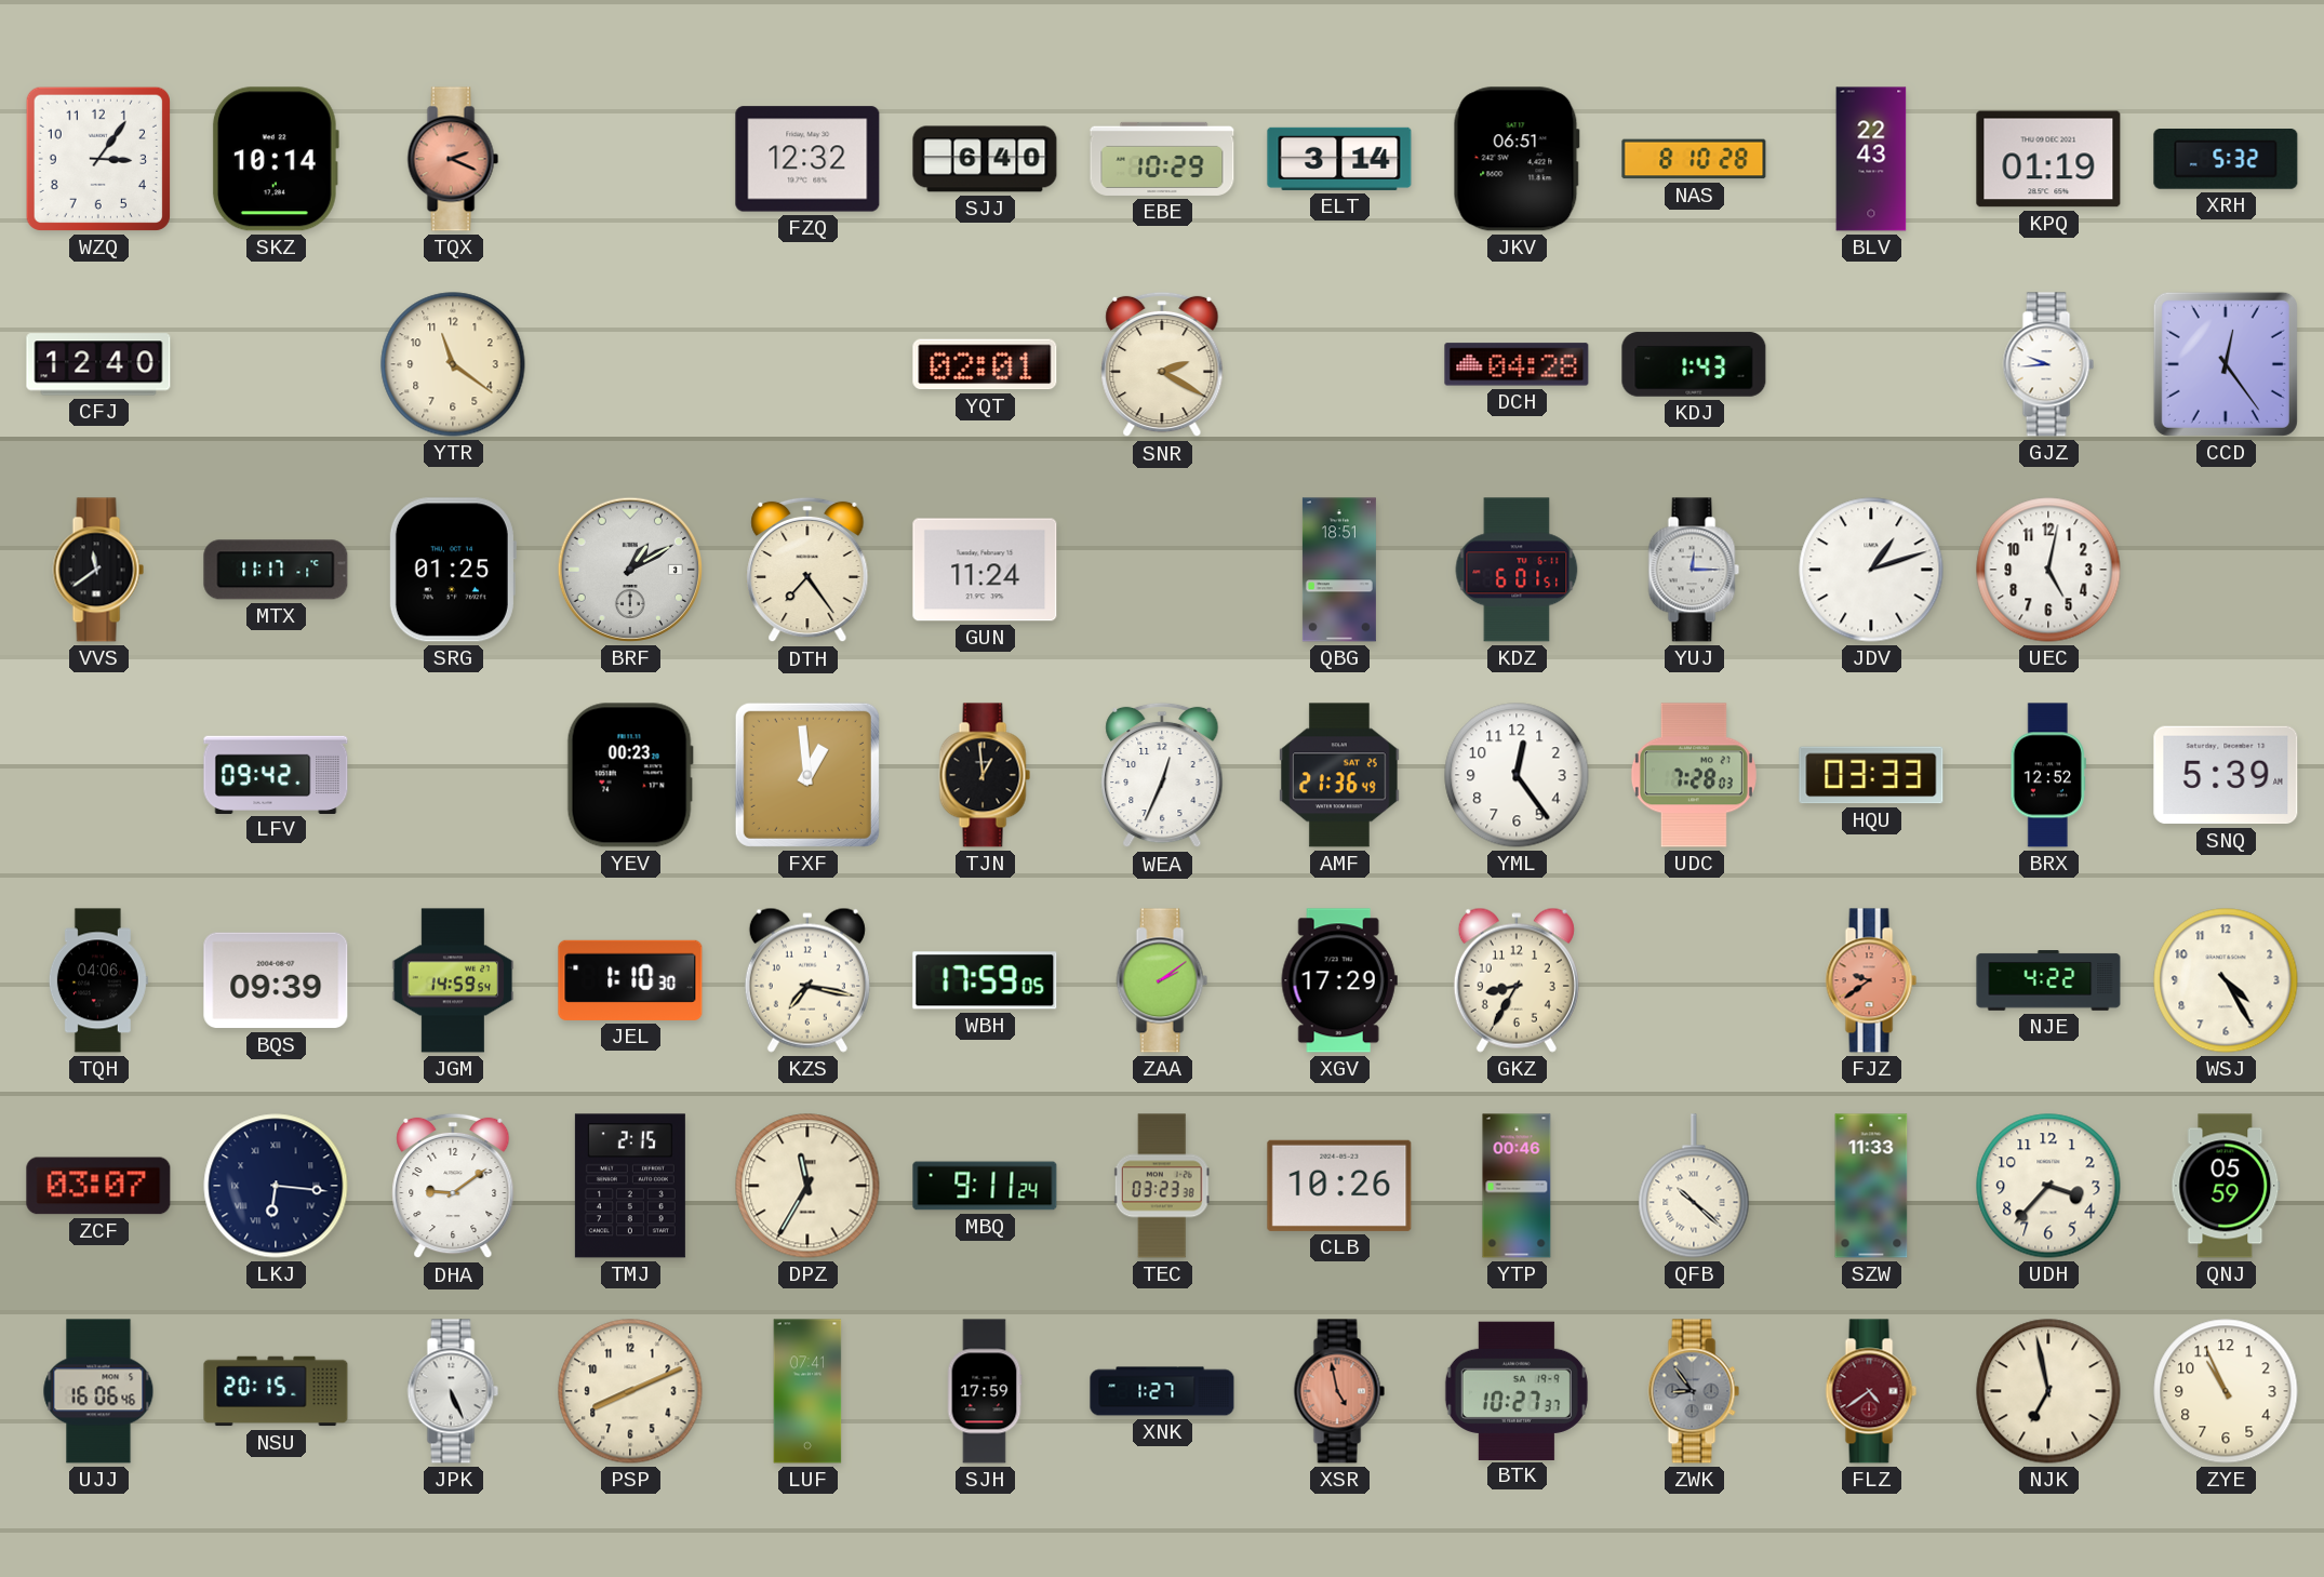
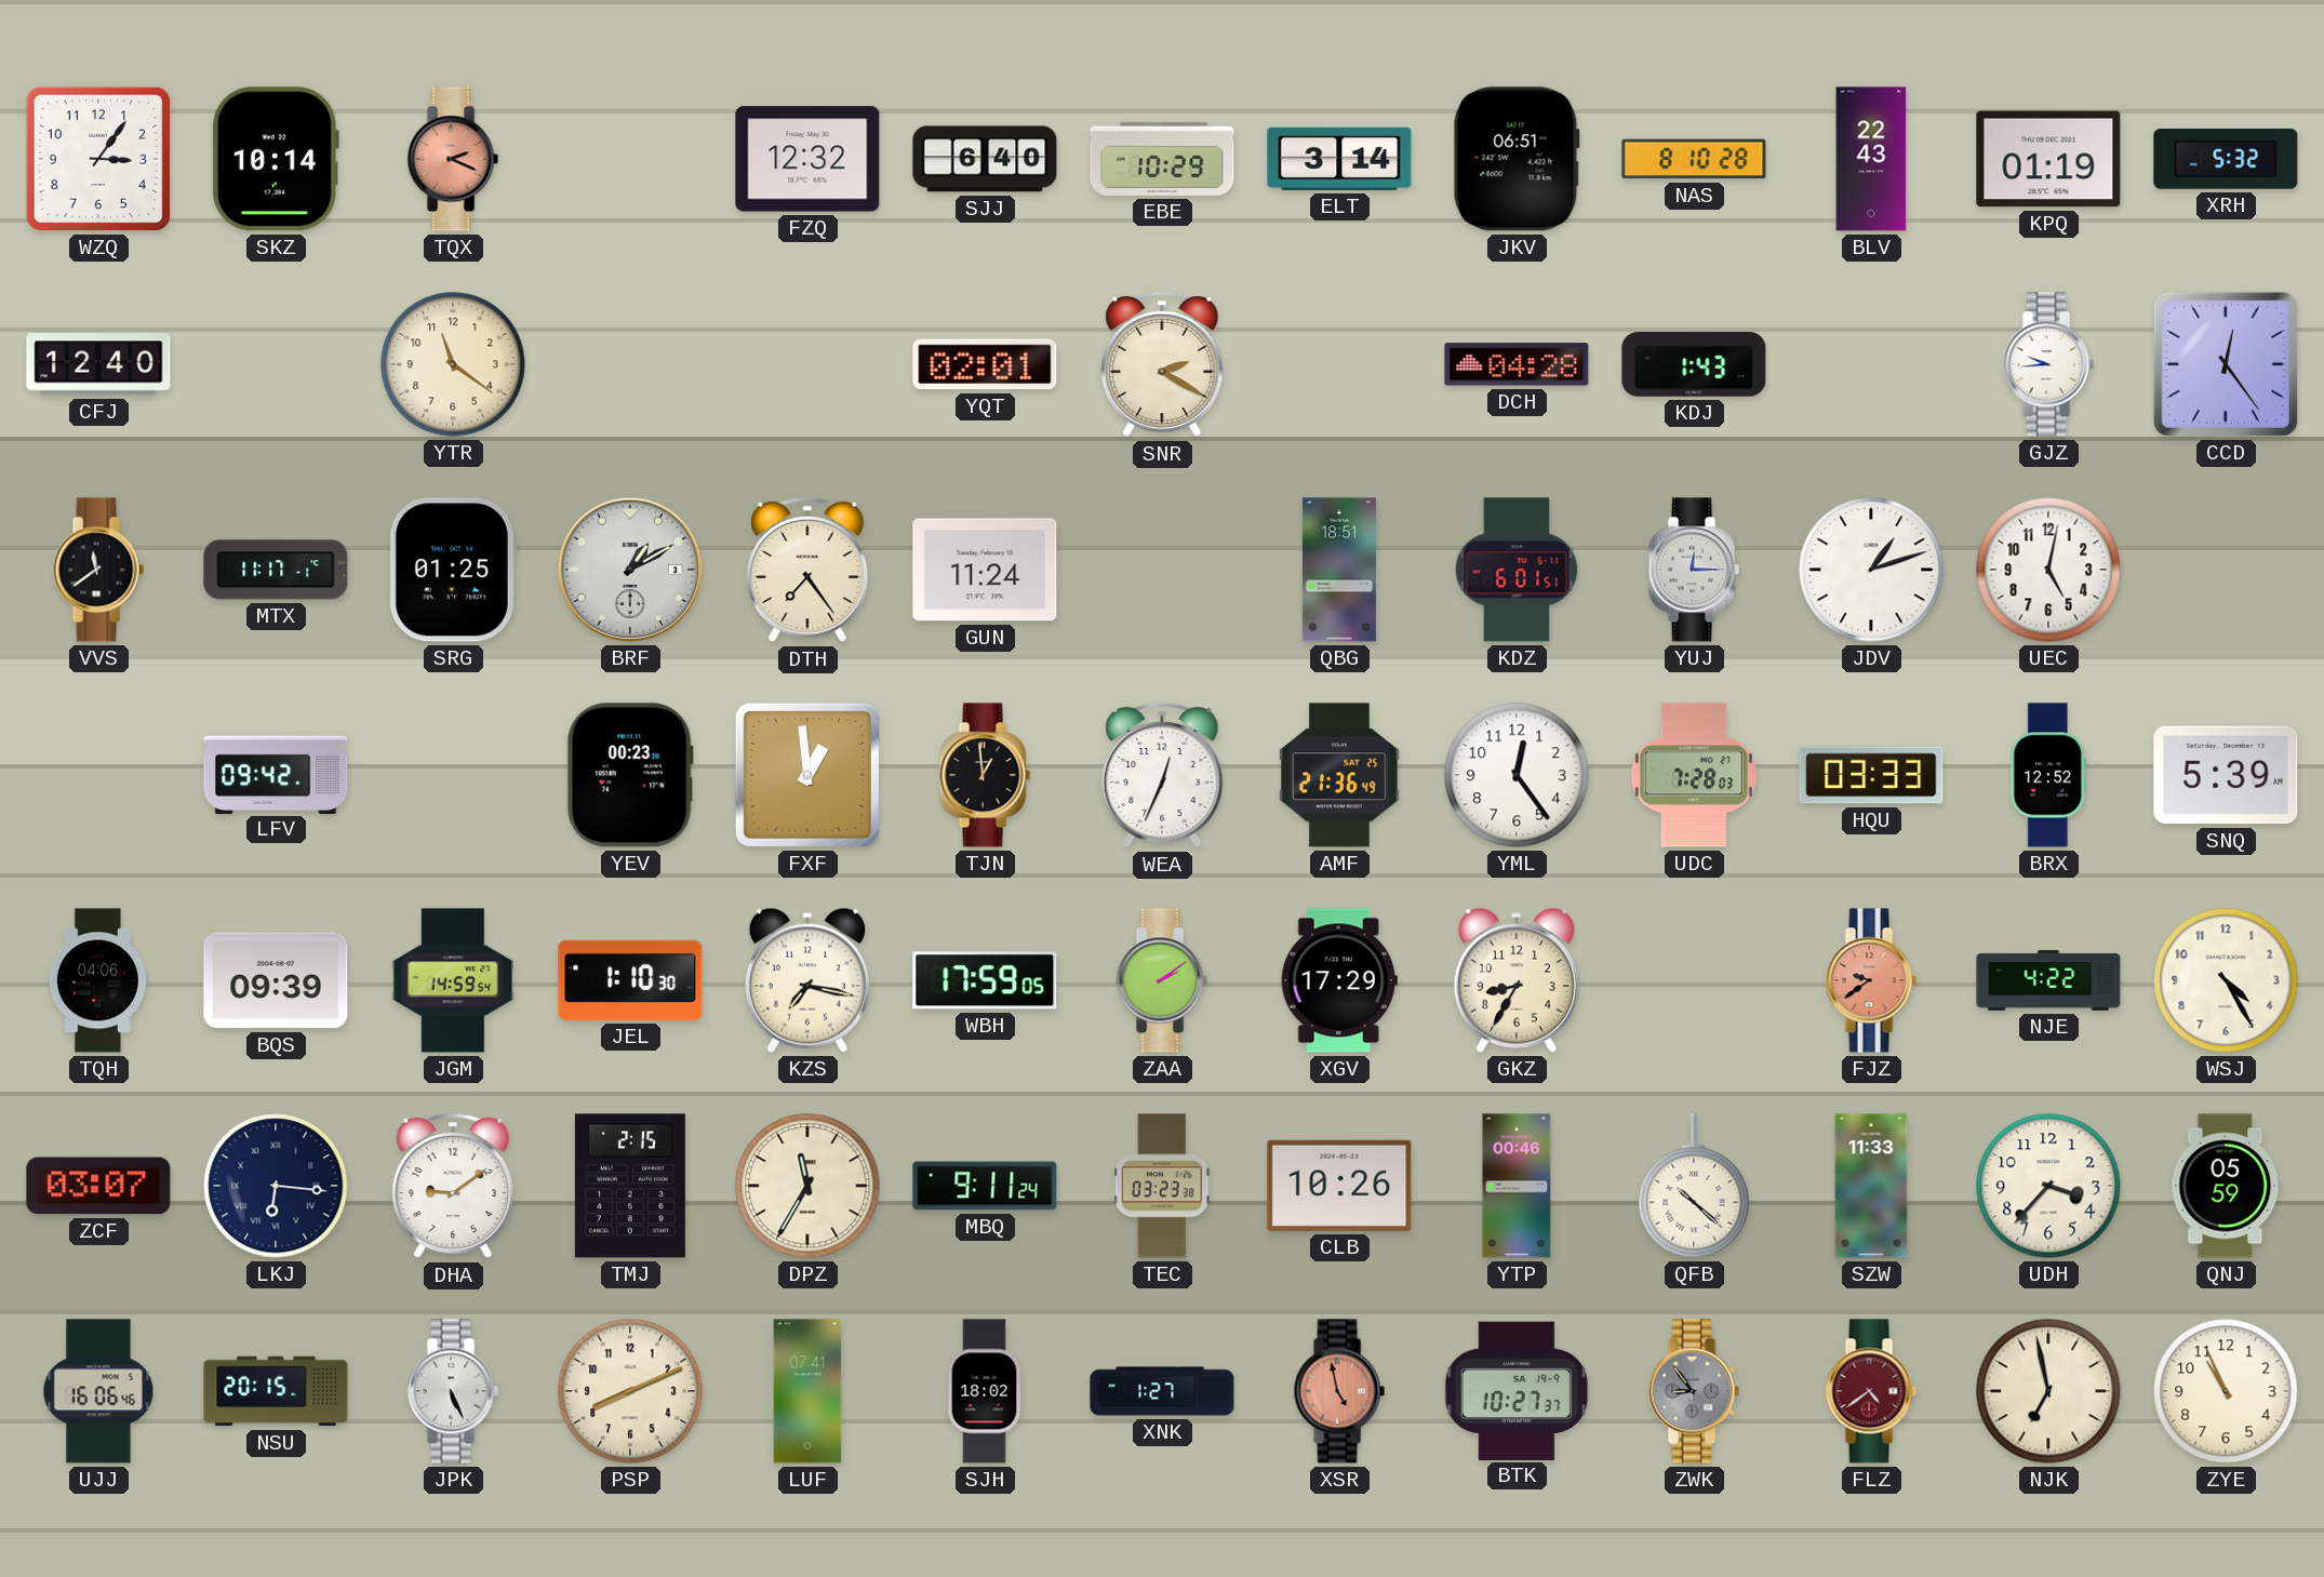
SJH: 17:59 -> 18:02
